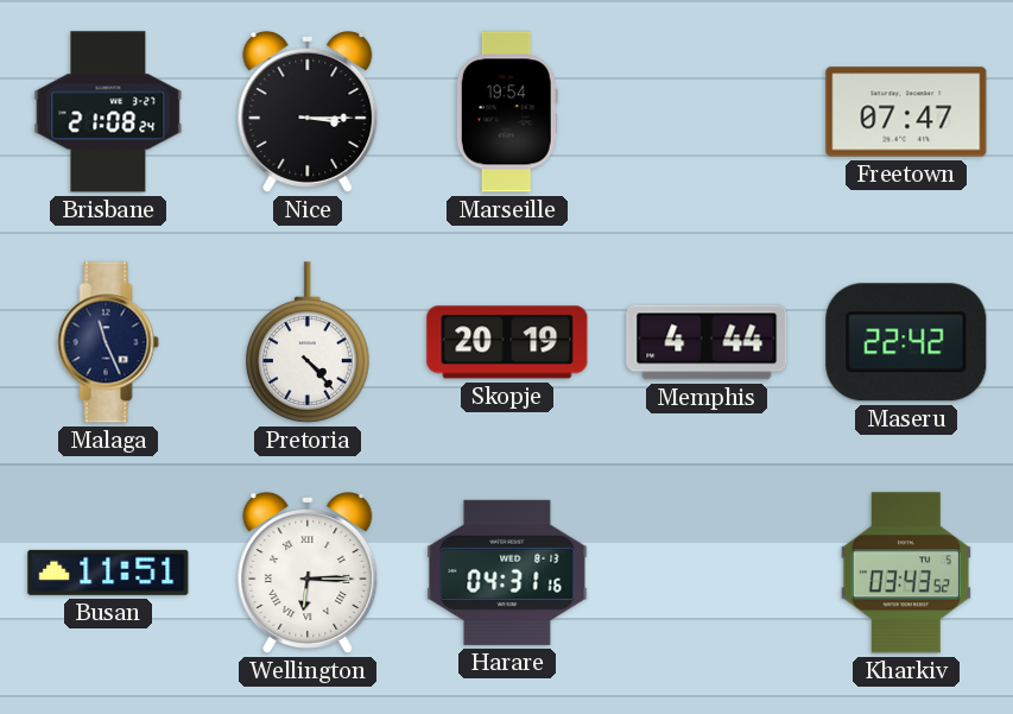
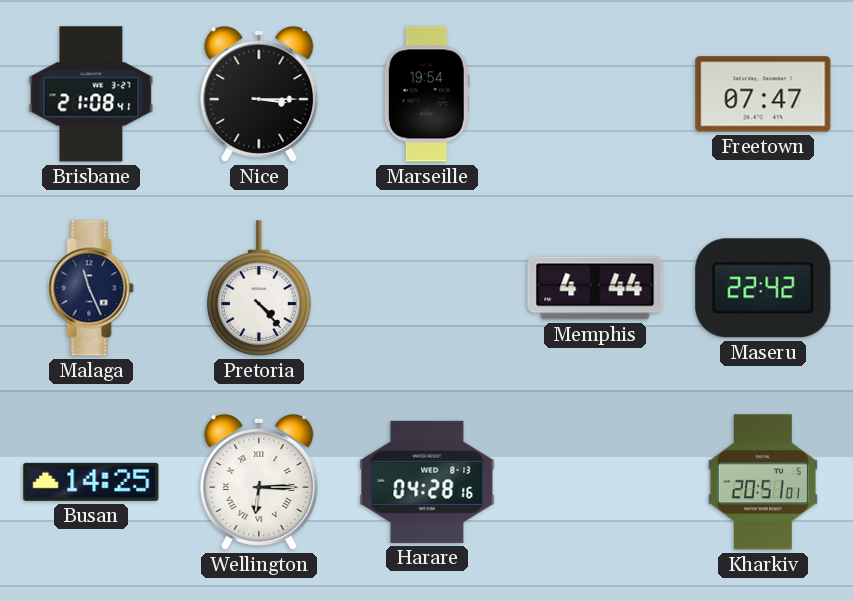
Brisbane: 21:08:24 -> 21:08:41
Skopje: 20:19 -> none
Busan: 11:51 -> 14:25
Harare: 04:31 -> 04:28
Kharkiv: 03:43 -> 20:51
